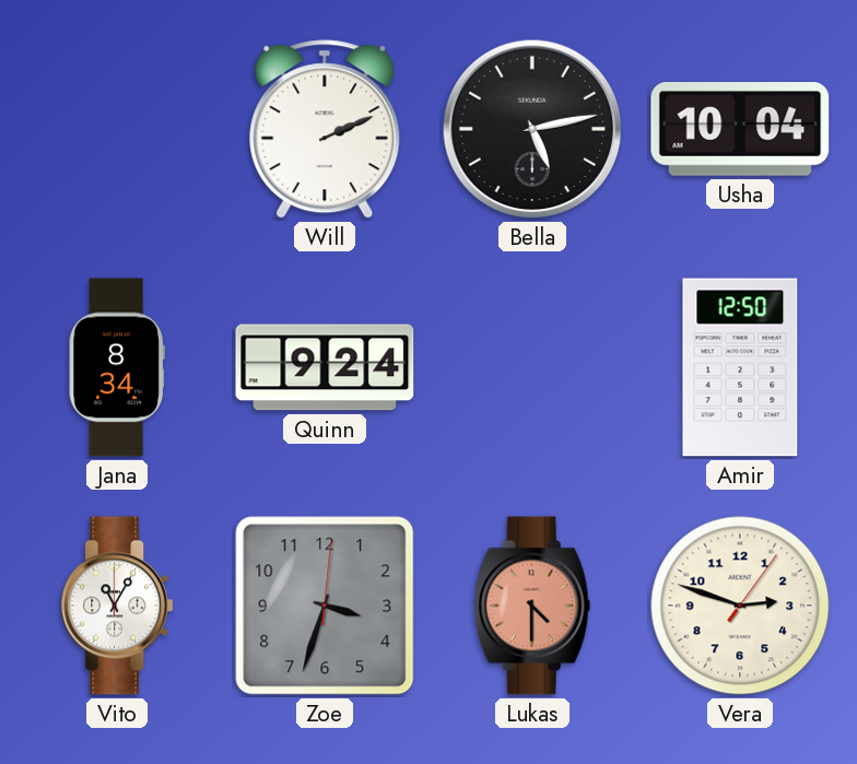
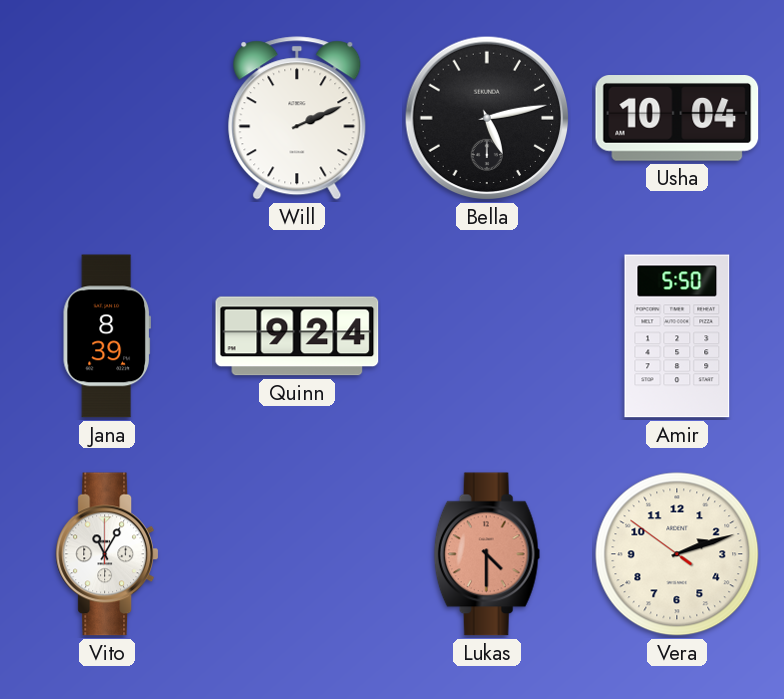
Jana: 8:34 -> 8:39
Amir: 12:50 -> 5:50
Zoe: 3:33 -> none
Vera: 2:48 -> 2:11
